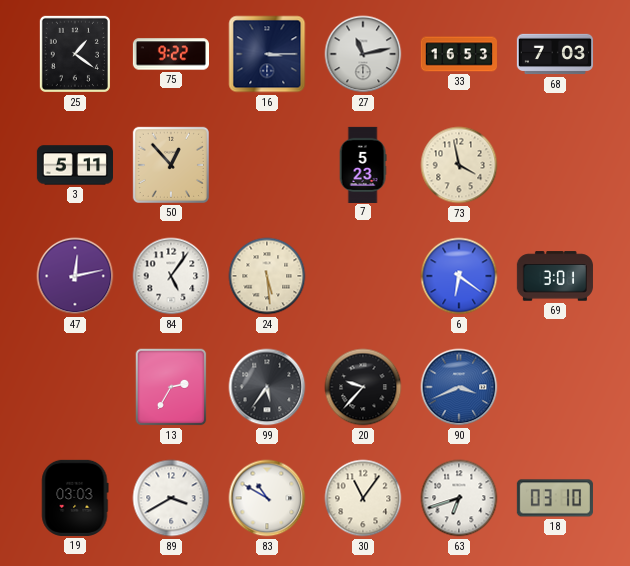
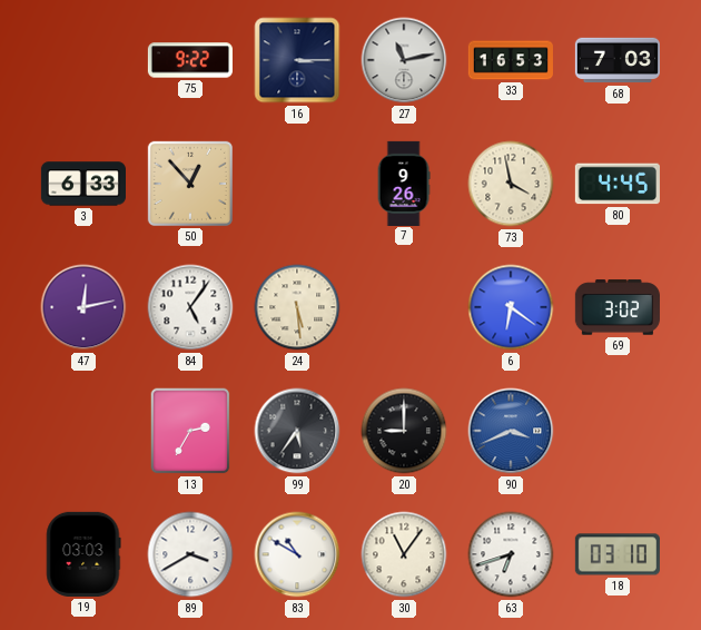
25: 1:21 -> none
3: 5:11 -> 6:33
7: 5:23 -> 9:26
80: none -> 4:45
69: 3:01 -> 3:02
20: 9:37 -> 9:00
